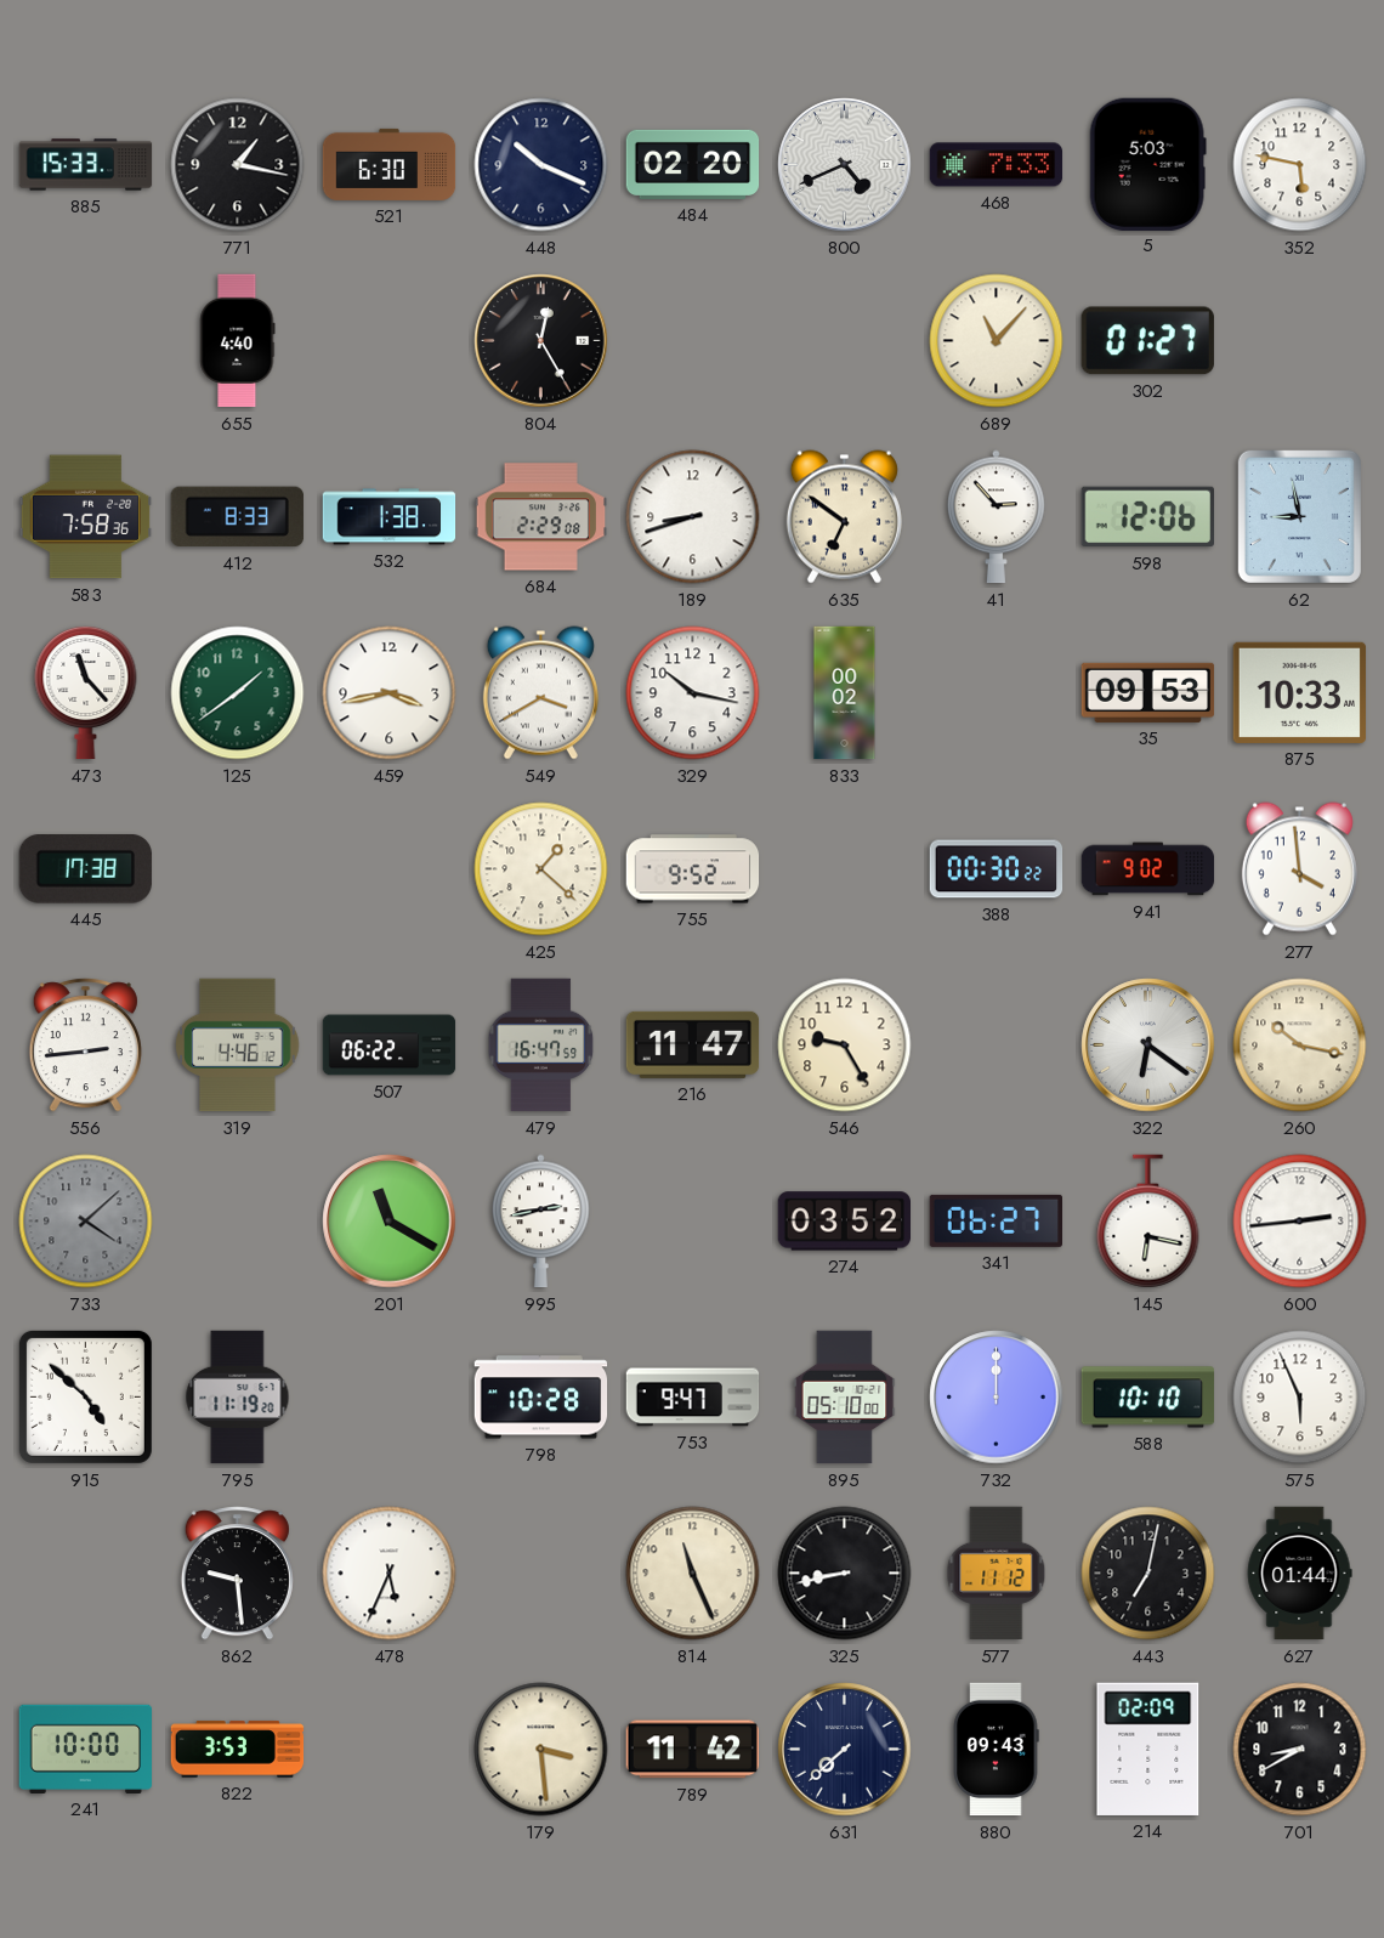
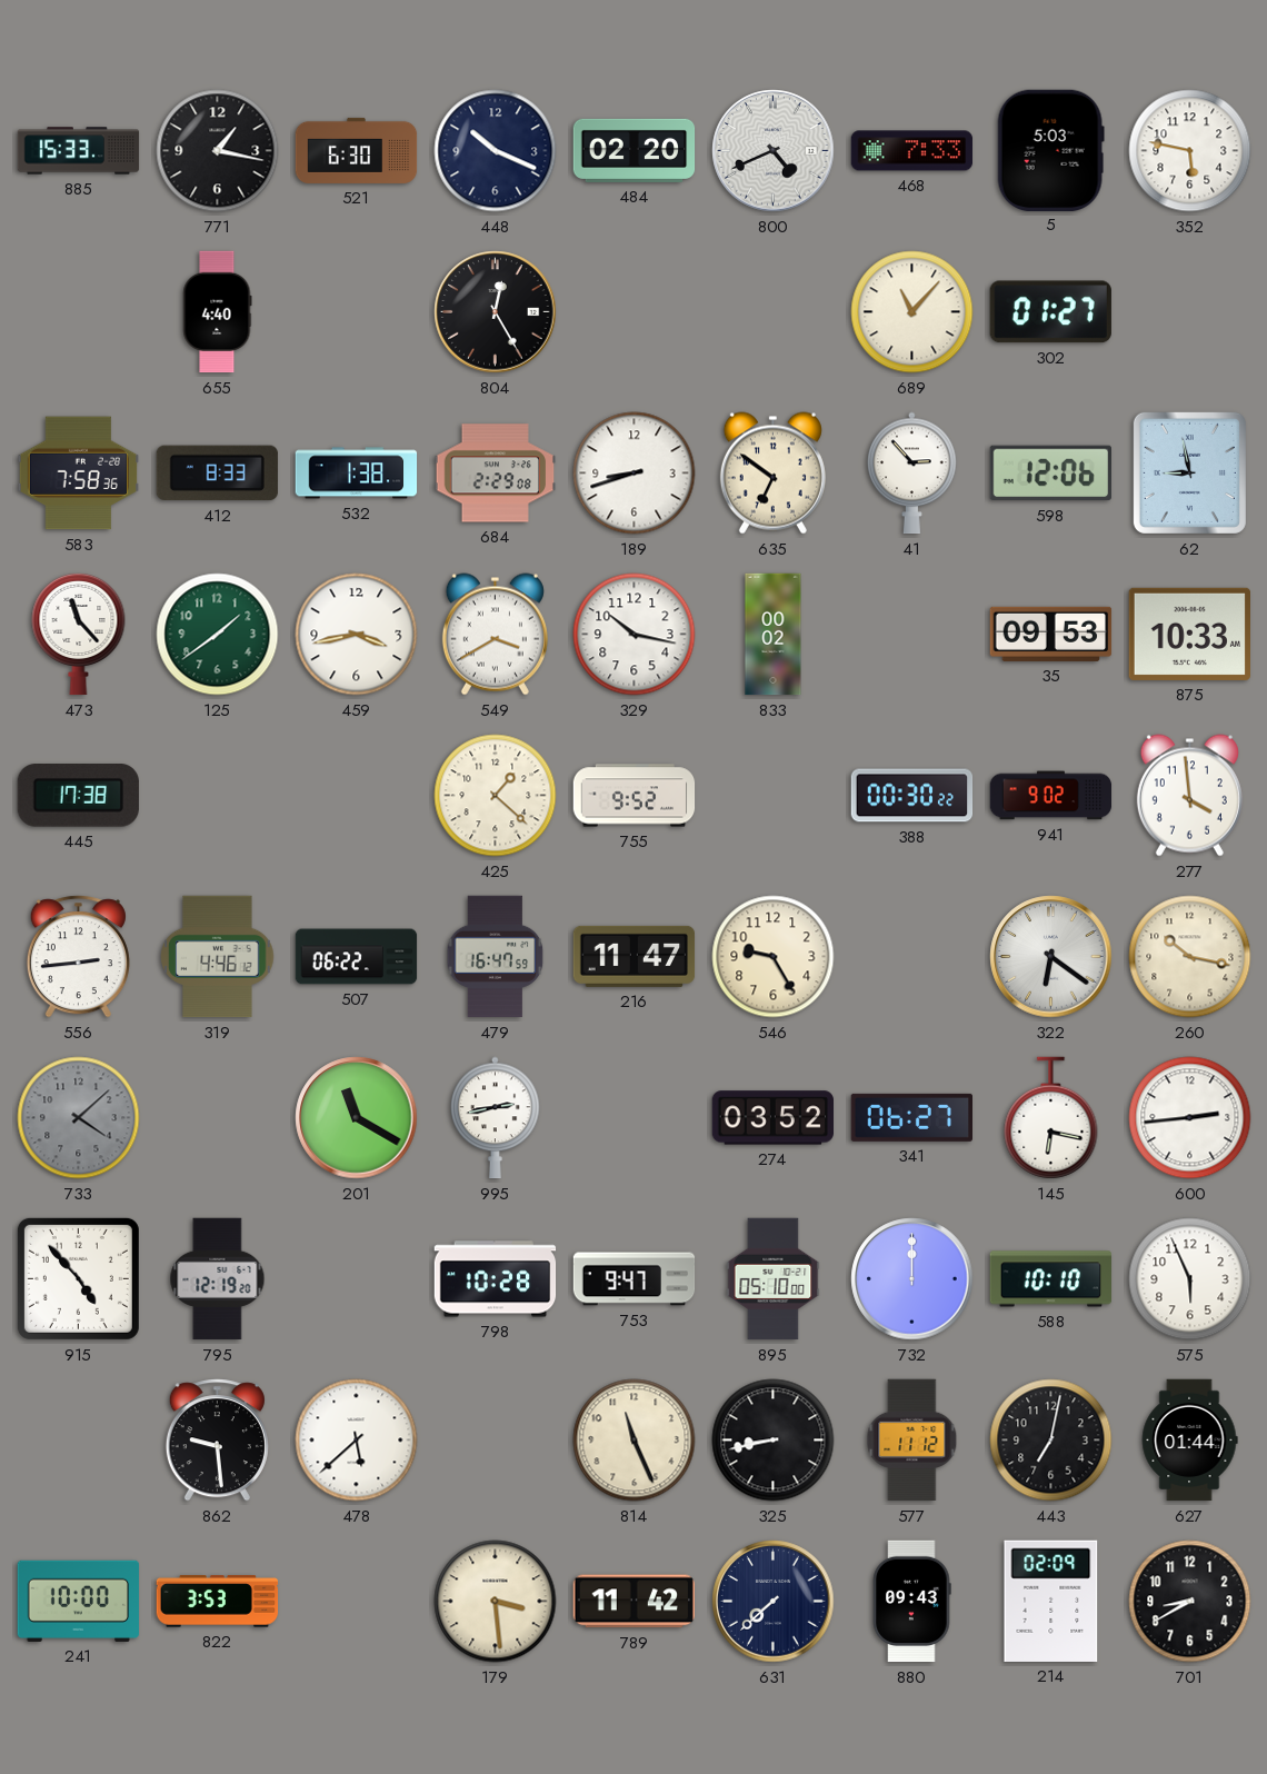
915: 4:52 -> 4:53
795: 11:19 -> 12:19
478: 5:34 -> 5:38
